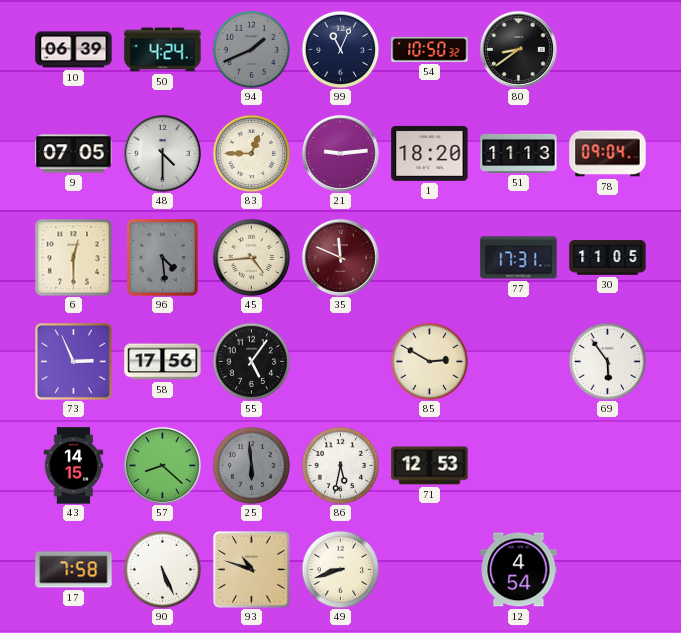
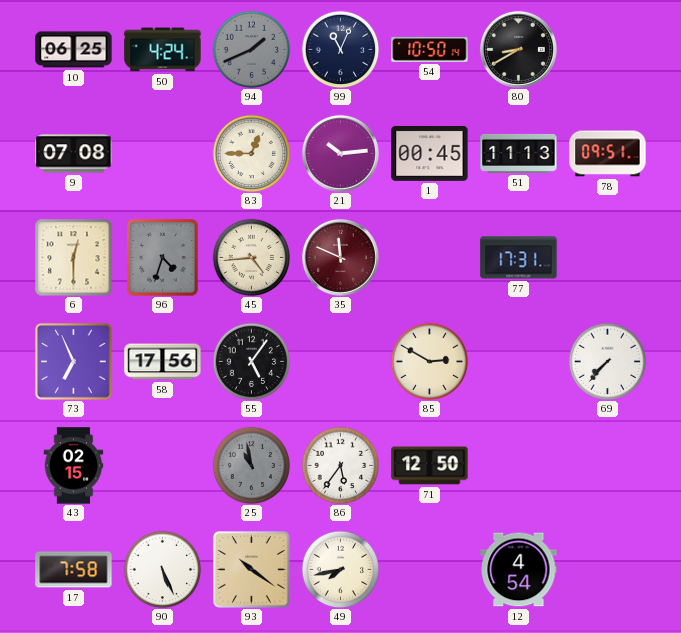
10: 06:39 -> 06:25
54: 10:50:32 -> 10:50:14
80: 8:39 -> 8:40
9: 07:05 -> 07:08
48: 4:30 -> none
21: 9:14 -> 10:14
1: 18:20 -> 00:45
78: 09:04 -> 09:51
96: 4:29 -> 4:33
30: 11:05 -> none
73: 2:56 -> 6:56
69: 5:54 -> 7:37
43: 14:15 -> 02:15
57: 8:22 -> none
25: 5:59 -> 10:58
86: 5:32 -> 5:36
71: 12:53 -> 12:50
93: 10:48 -> 10:21
49: 8:42 -> 7:43
